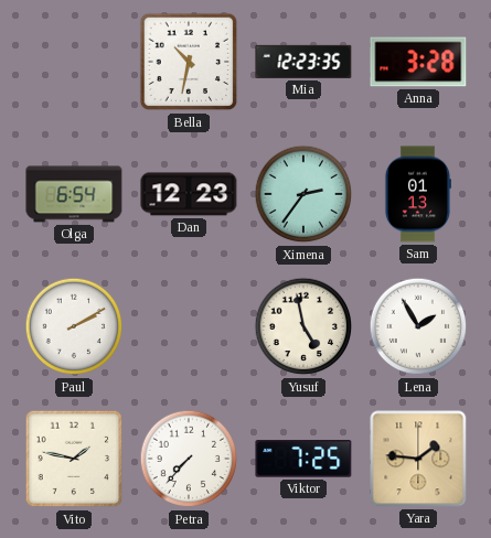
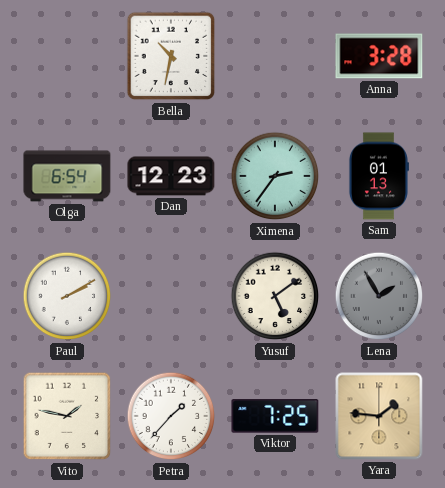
Mia: 12:23 -> none
Yusuf: 4:58 -> 5:09
Lena dial: white -> grey
Petra: 7:37 -> 1:37
